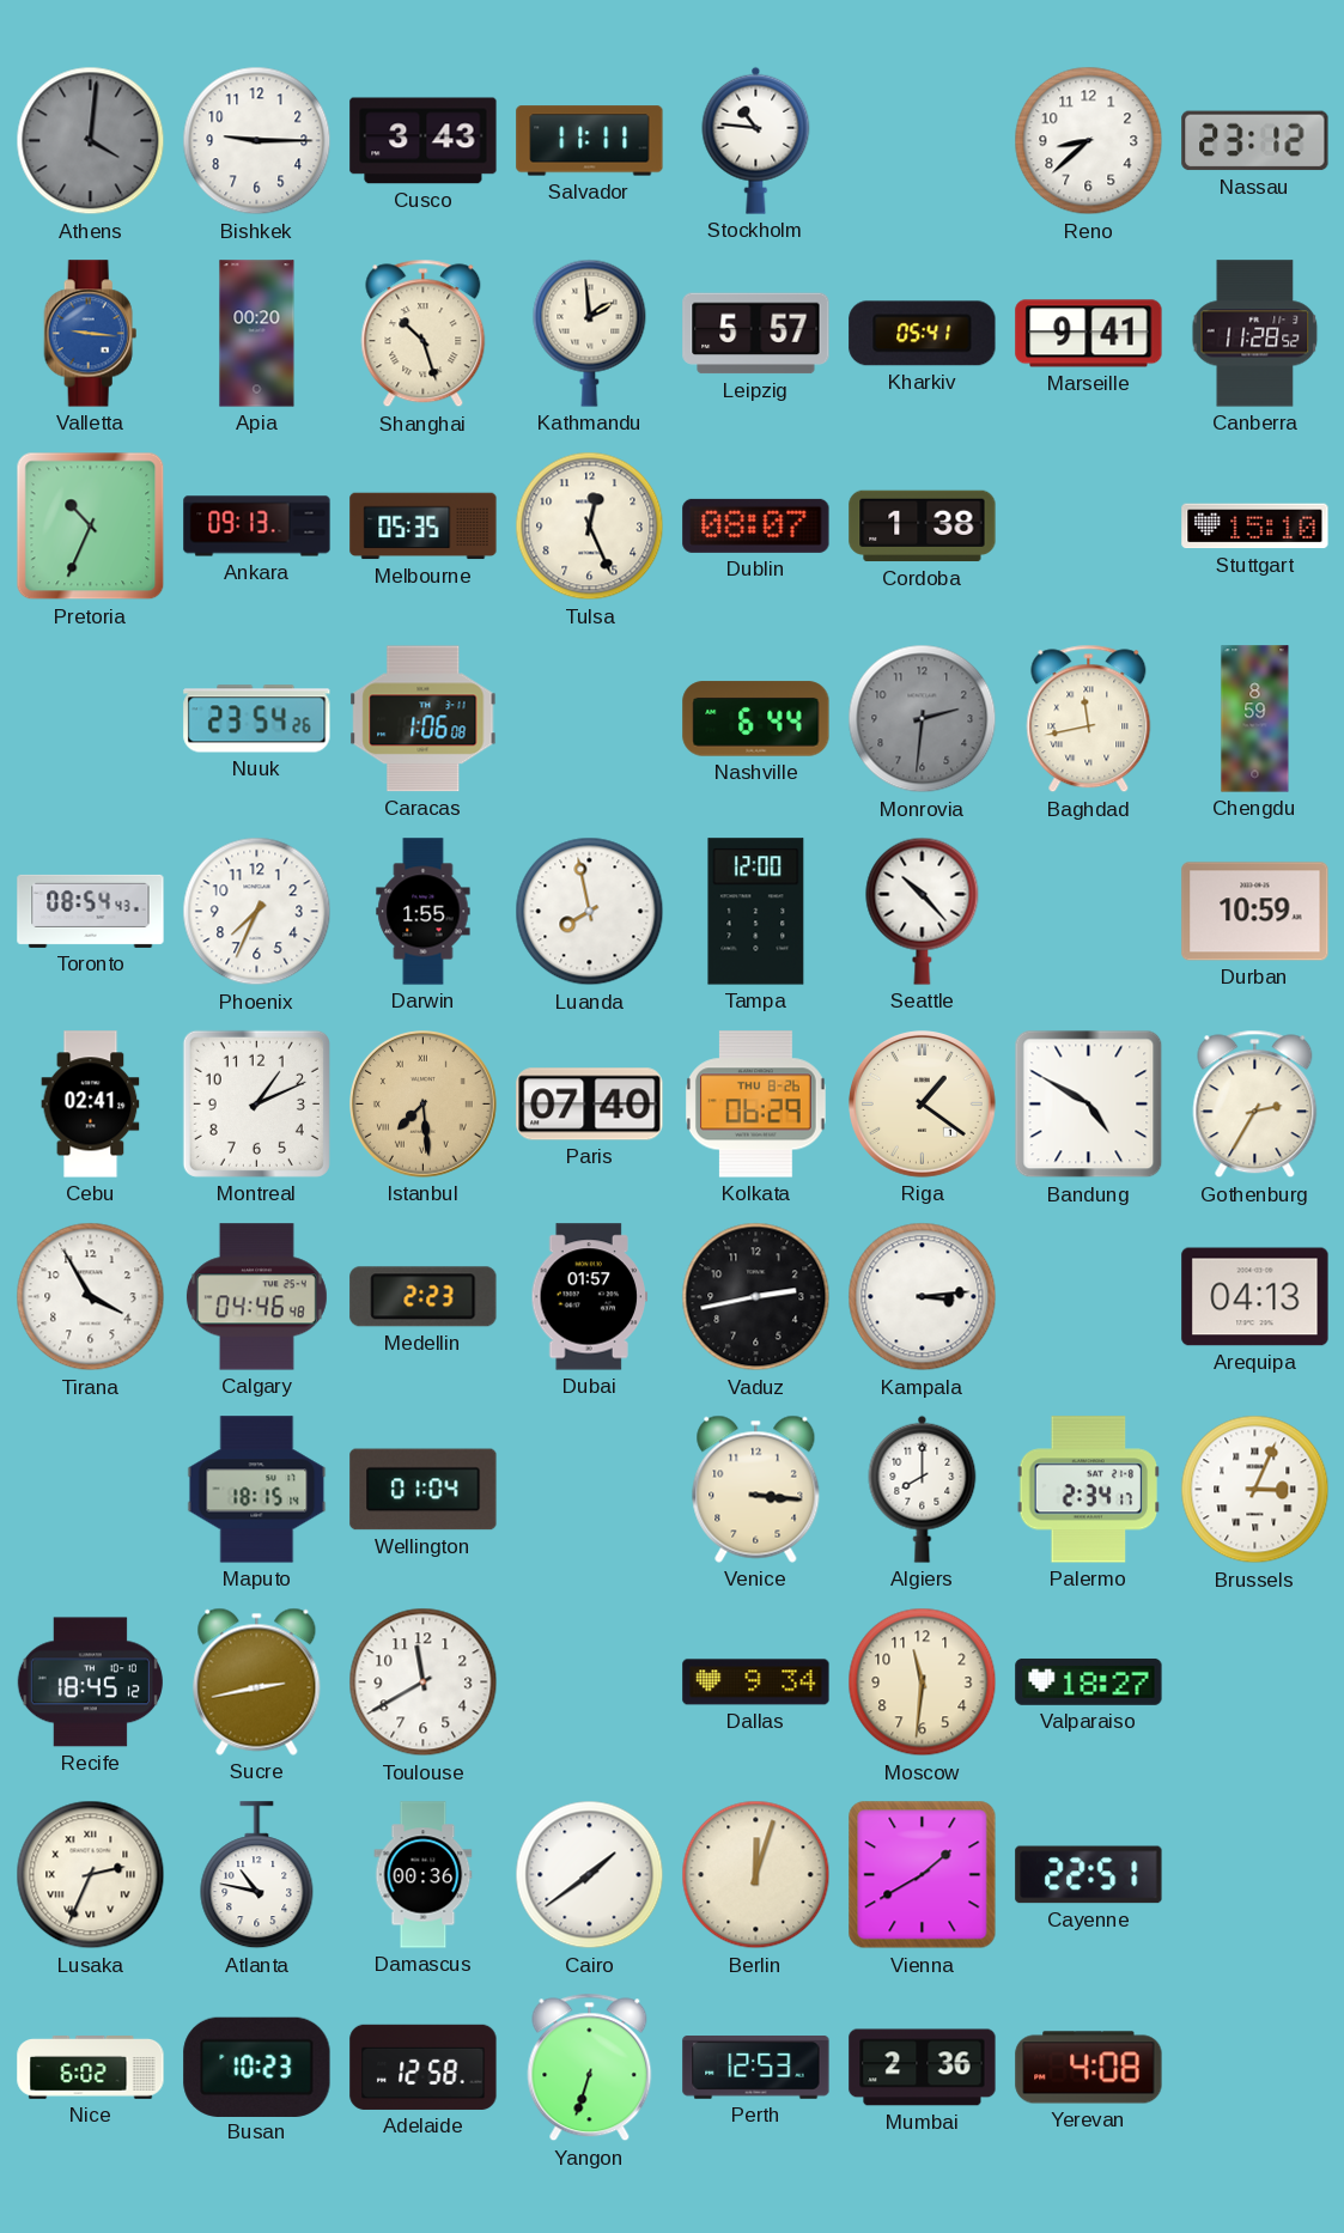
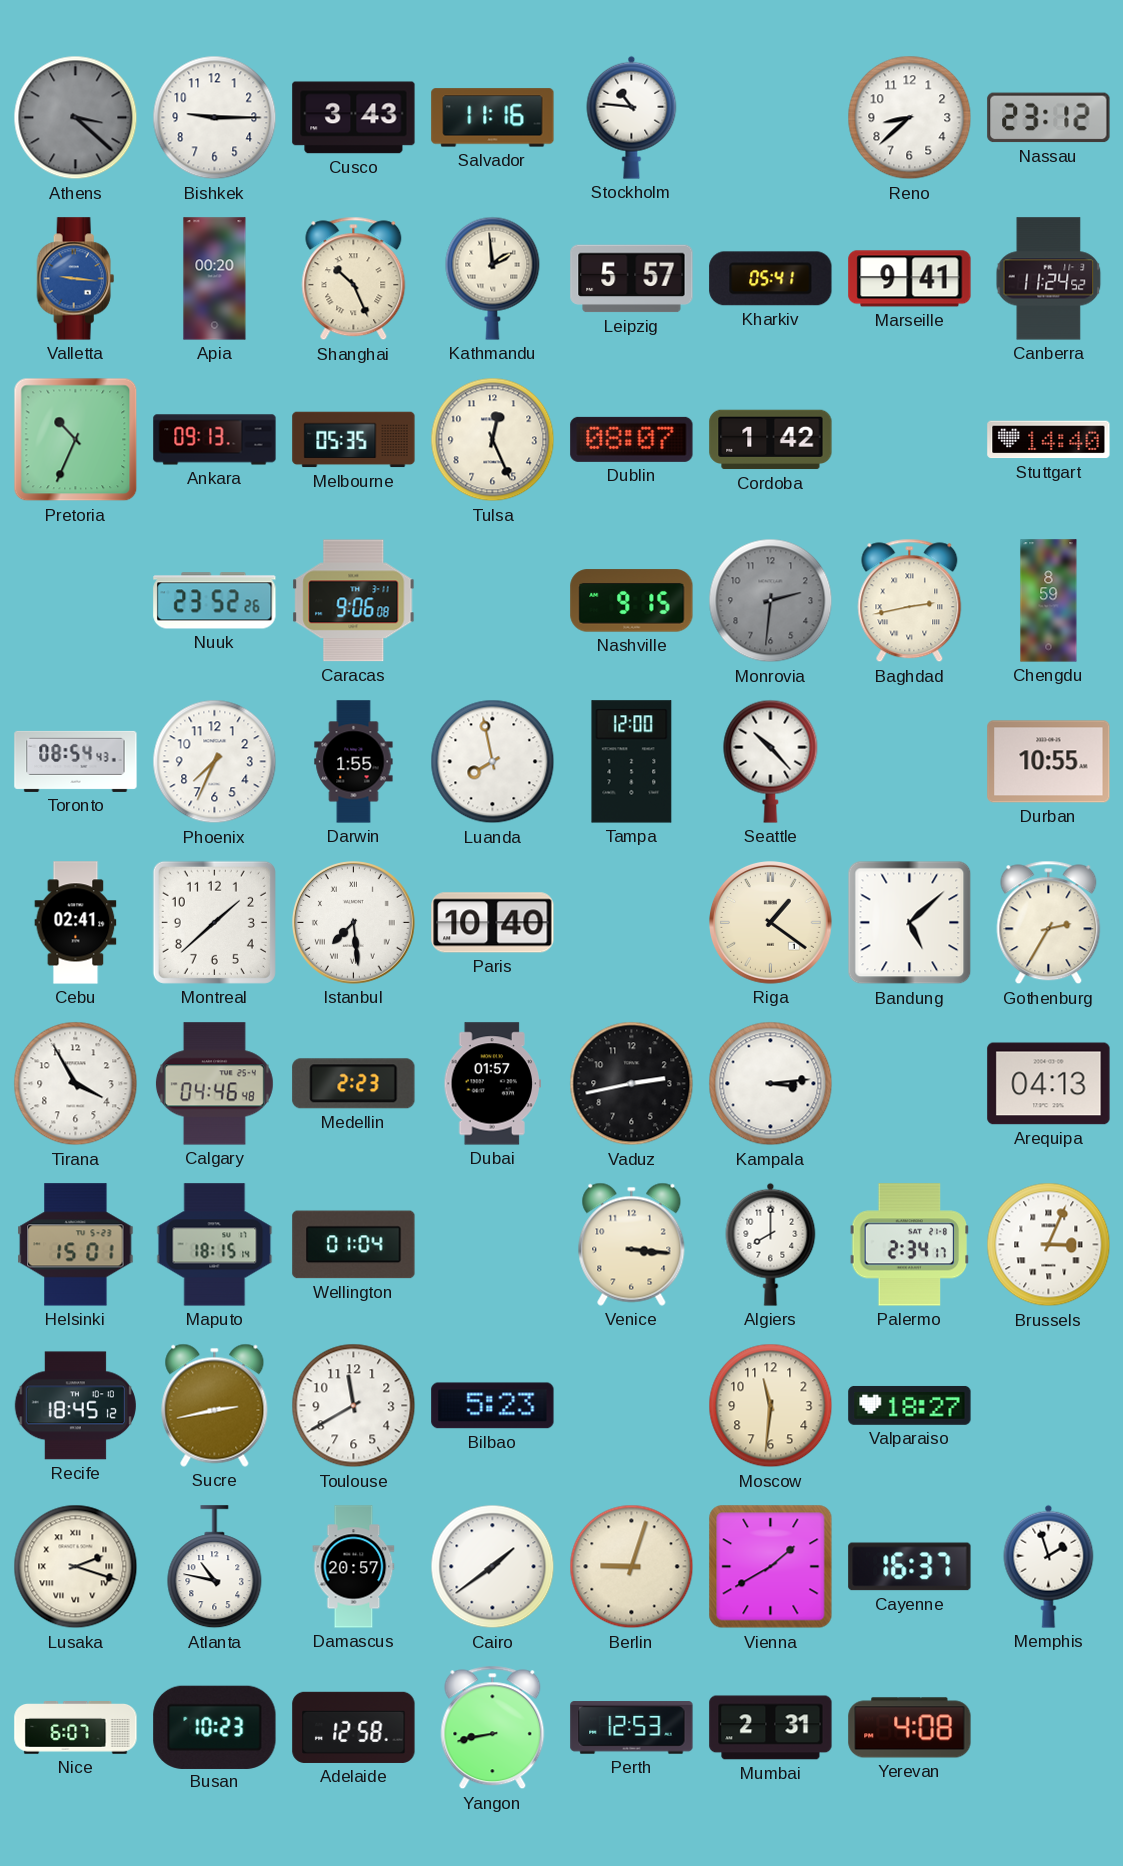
Athens: 4:01 -> 3:22
Salvador: 11:11 -> 11:16
Shanghai: 10:27 -> 10:26
Canberra: 11:28 -> 11:24
Cordoba: 1:38 -> 1:42
Stuttgart: 15:10 -> 14:40
Nuuk: 23:54 -> 23:52
Caracas: 1:06 -> 9:06
Nashville: 6:44 -> 9:15
Baghdad: 11:43 -> 2:43
Durban: 10:59 -> 10:55
Montreal: 1:11 -> 1:38
Istanbul dial: champagne -> white
Paris: 07:40 -> 10:40
Kolkata: 06:29 -> none
Bandung: 4:50 -> 5:08
Helsinki: none -> 15:01
Bilbao: none -> 5:23
Dallas: 9:34 -> none
Lusaka: 2:34 -> 2:18
Damascus: 00:36 -> 20:57
Berlin: 12:03 -> 9:03
Cayenne: 22:51 -> 16:37
Memphis: none -> 1:57
Nice: 6:02 -> 6:07
Yangon: 6:33 -> 8:43
Mumbai: 2:36 -> 2:31
